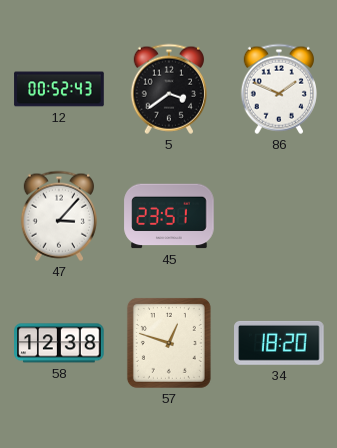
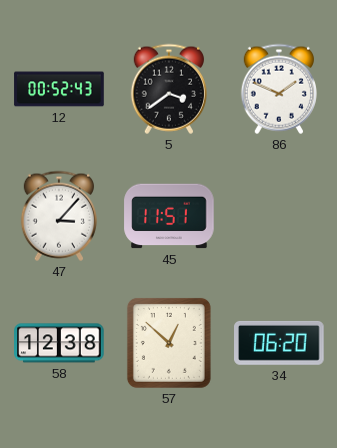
45: 23:51 -> 11:51
57: 12:48 -> 12:52
34: 18:20 -> 06:20
